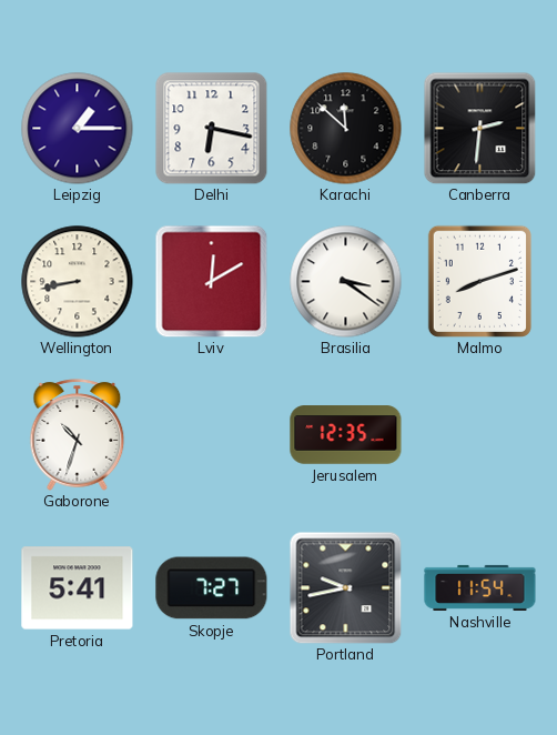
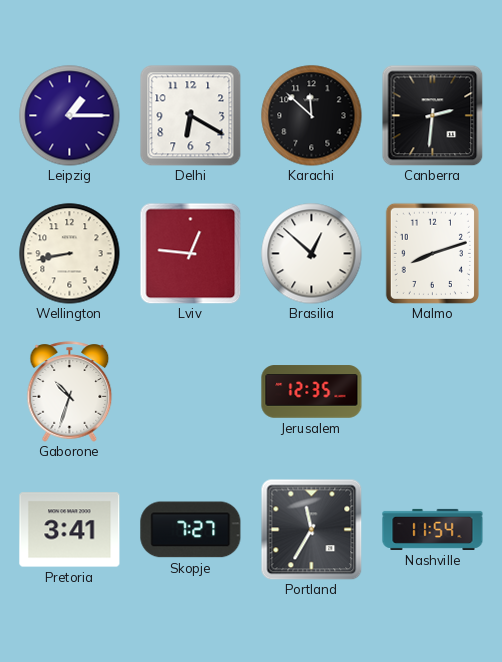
Delhi: 6:17 -> 6:20
Lviv: 12:10 -> 12:46
Brasilia: 3:21 -> 12:52
Pretoria: 5:41 -> 3:41
Portland: 9:43 -> 11:35
